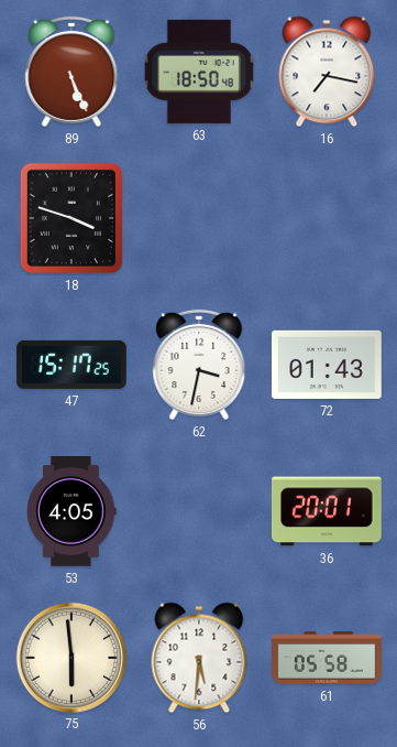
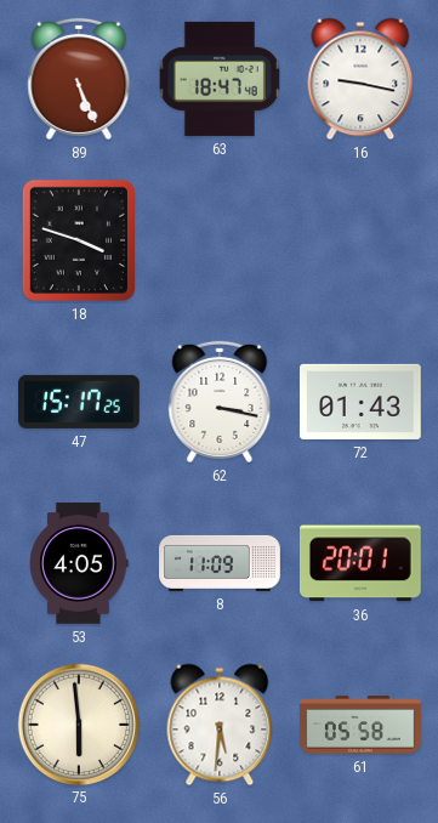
63: 18:50 -> 18:47
16: 7:17 -> 9:17
62: 3:32 -> 3:17
8: none -> 11:09
